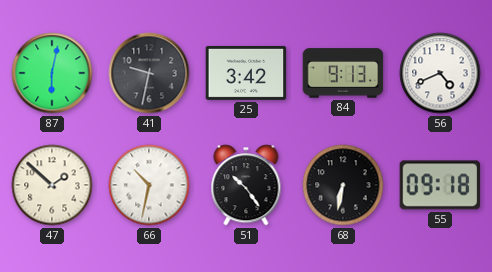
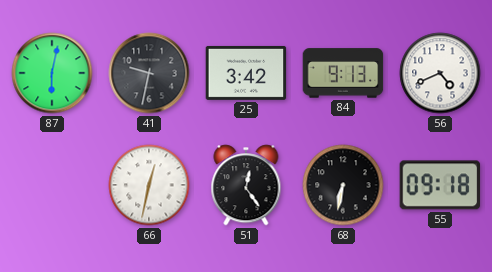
47: 1:52 -> none
66: 10:32 -> 12:32
51: 10:24 -> 12:24
